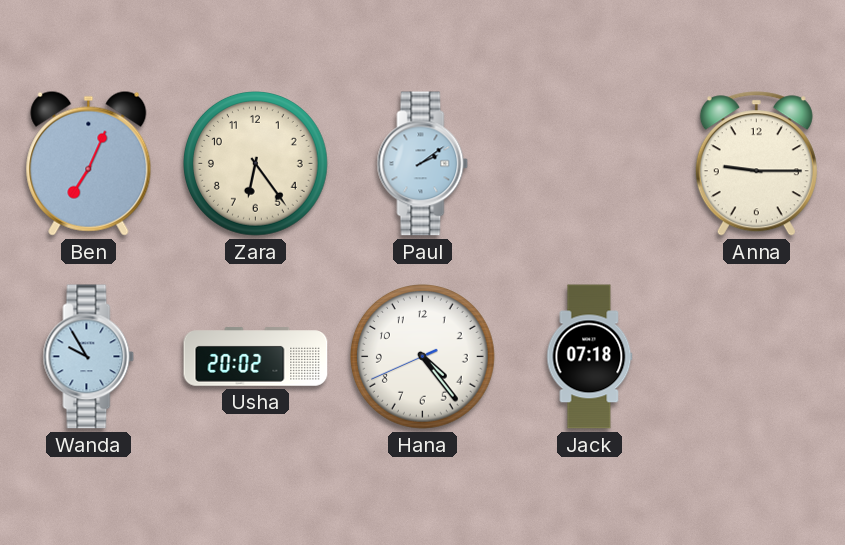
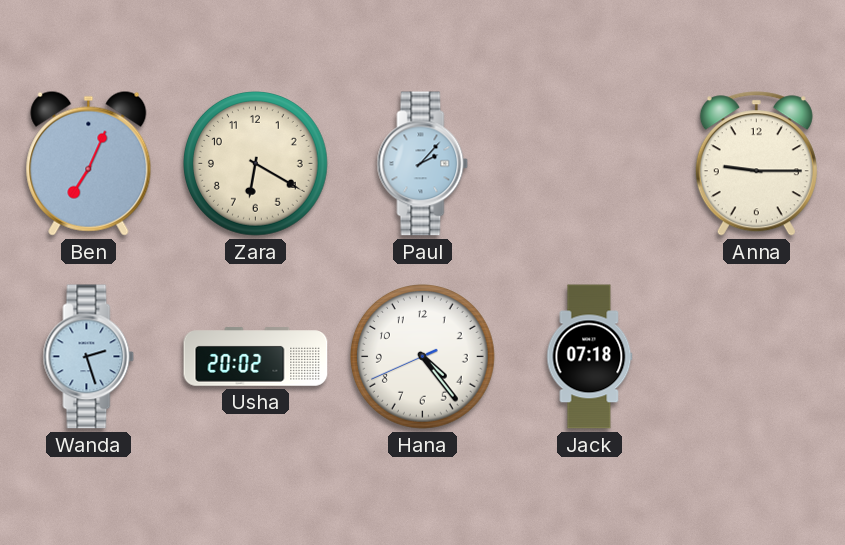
Zara: 6:24 -> 6:20
Paul: 2:09 -> 2:07
Wanda: 9:55 -> 2:27
